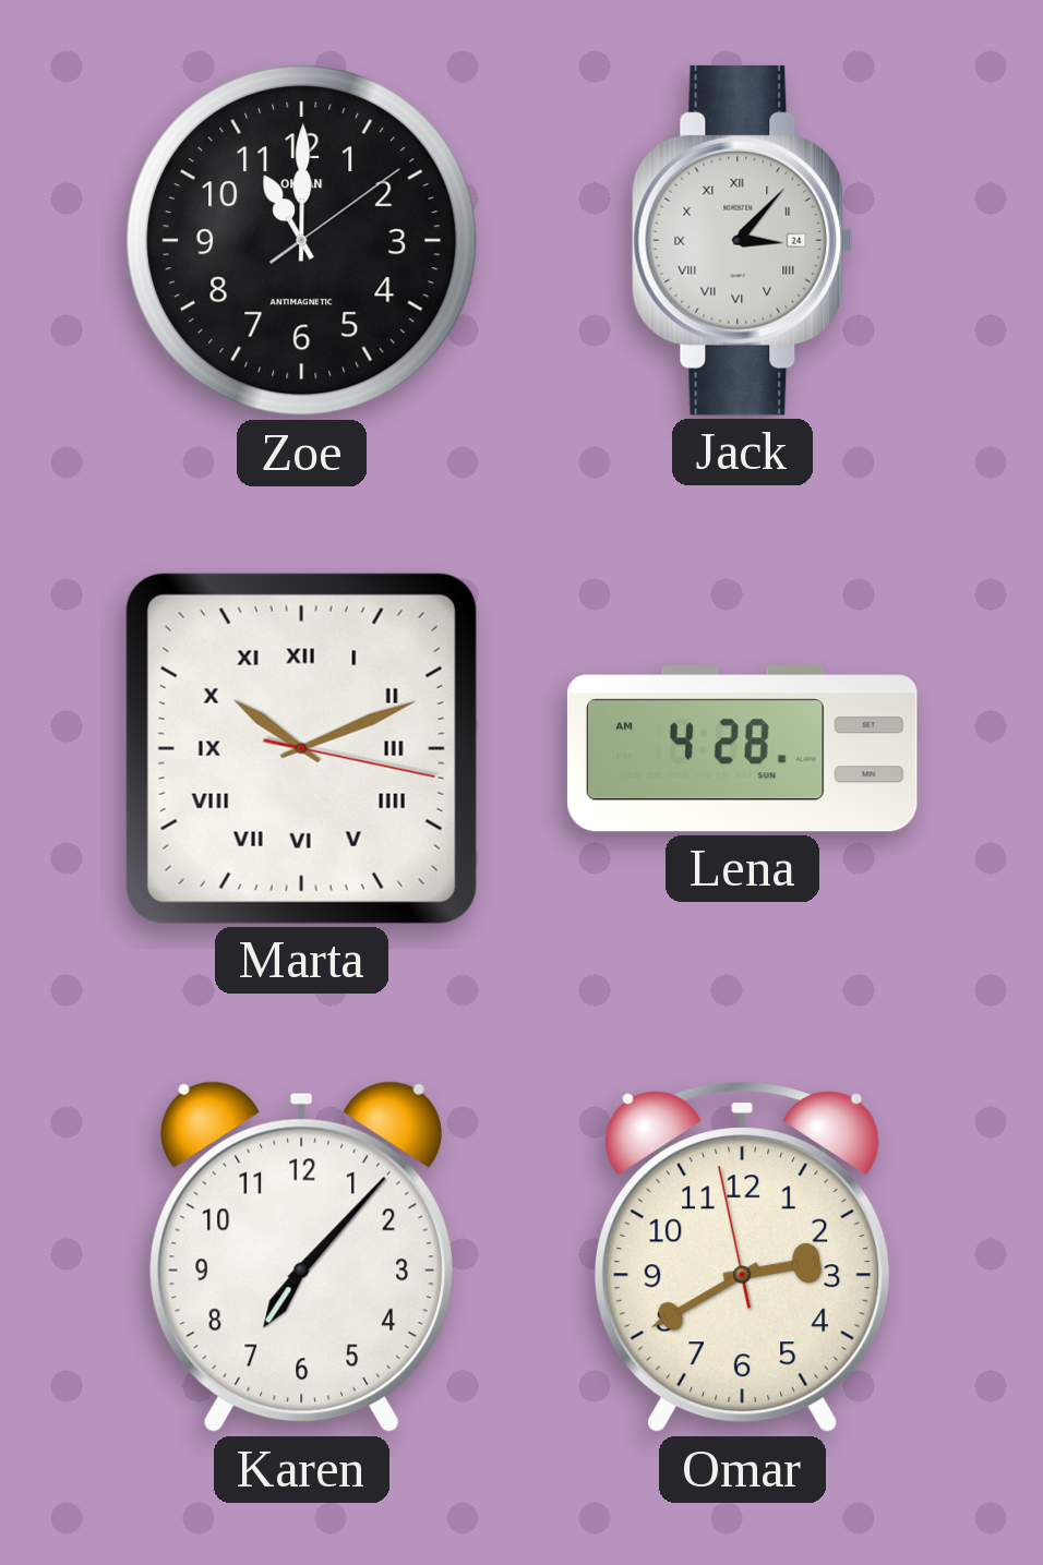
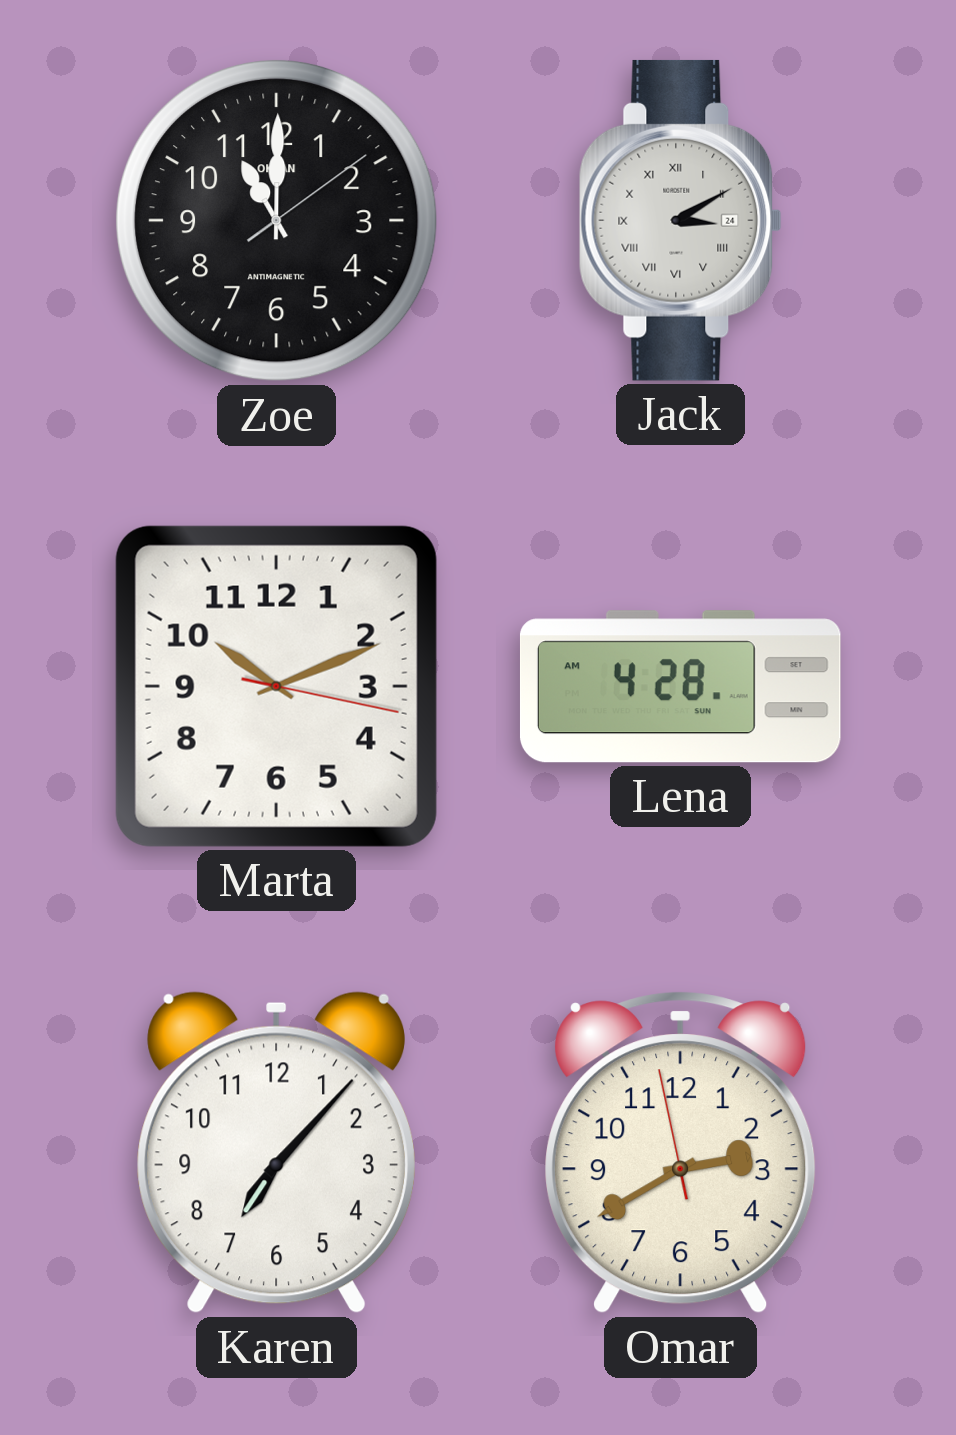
Jack: 3:07 -> 3:10
Marta numerals: Roman -> Arabic
